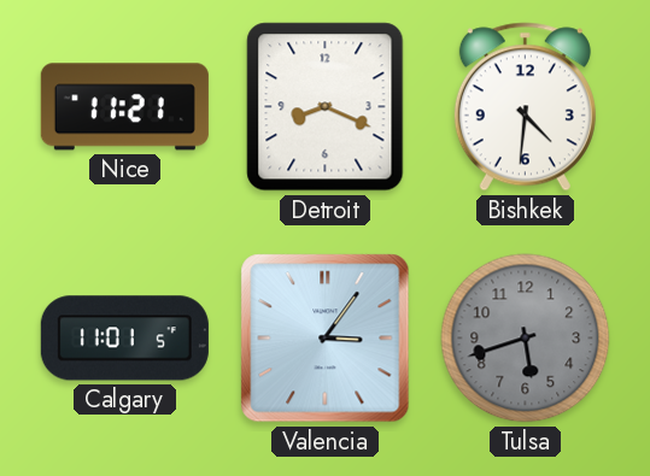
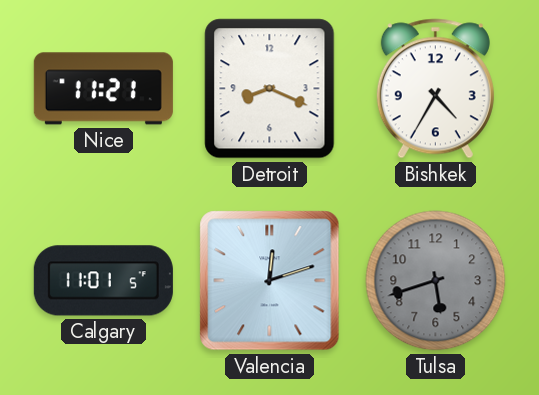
Bishkek: 4:31 -> 4:35
Valencia: 3:06 -> 12:12
